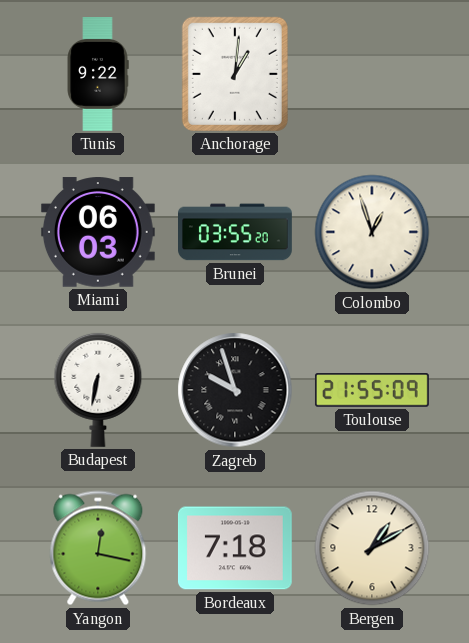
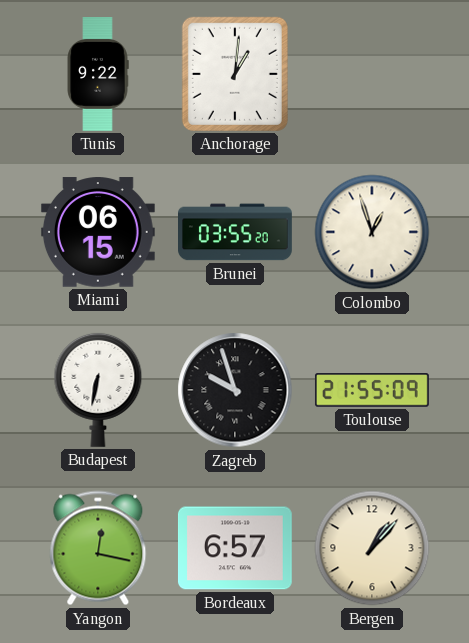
Miami: 06:03 -> 06:15
Bordeaux: 7:18 -> 6:57
Bergen: 1:10 -> 1:07
